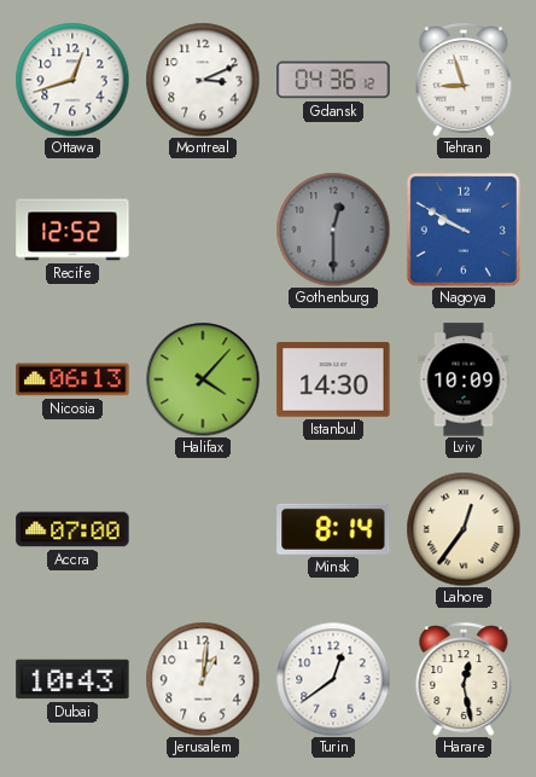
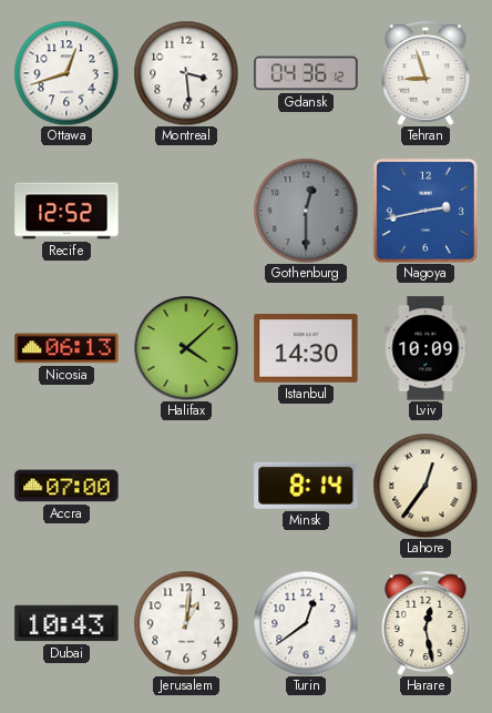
Montreal: 3:11 -> 3:29
Nagoya: 9:50 -> 2:43
Halifax: 4:07 -> 4:08
